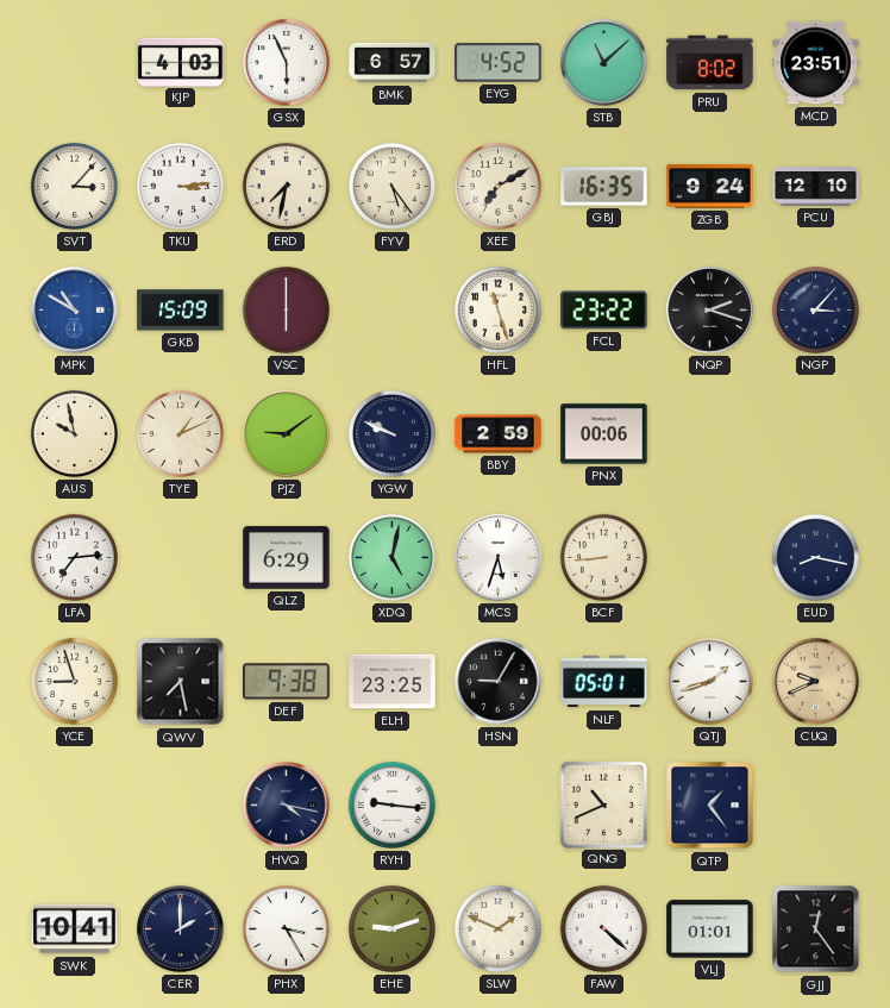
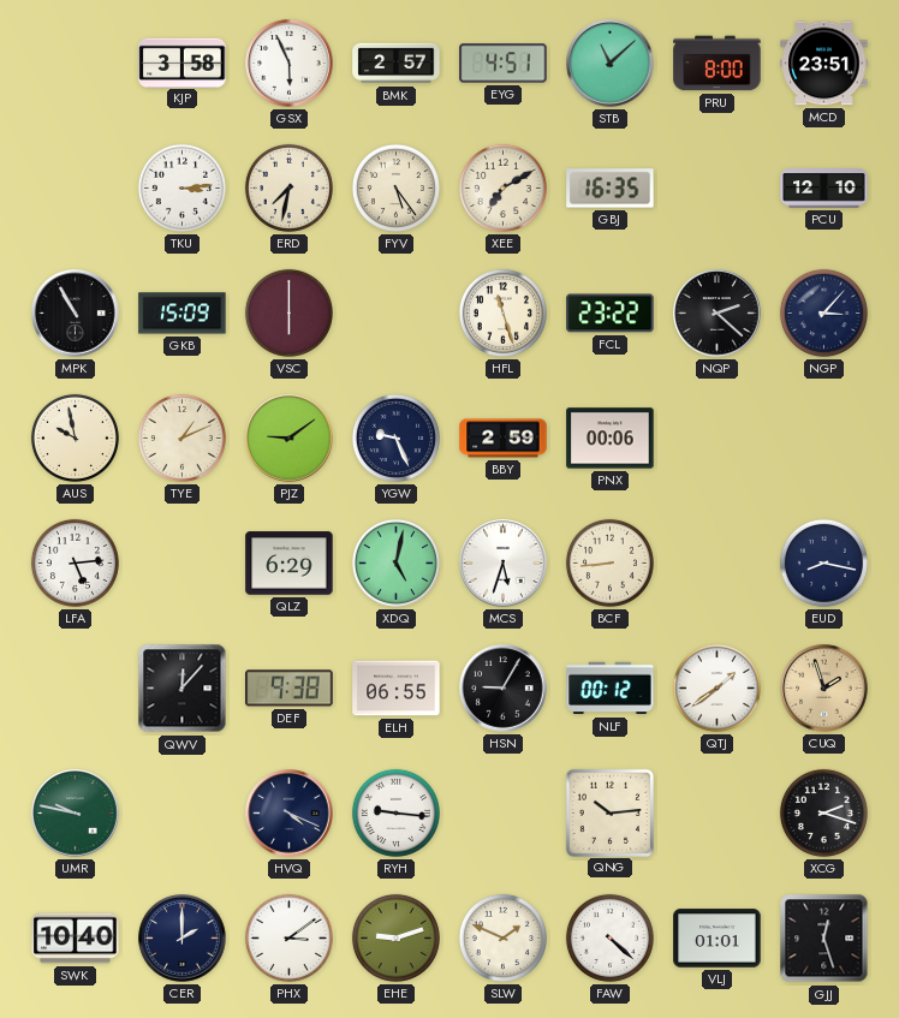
KJP: 4:03 -> 3:58
BMK: 6:57 -> 2:57
EYG: 4:52 -> 4:51
PRU: 8:02 -> 8:00
SVT: 3:07 -> none
ZGB: 9:24 -> none
MPK: 10:50 -> 10:55
MPK dial: blue -> black
NQP: 2:18 -> 2:22
YGW: 9:49 -> 9:26
LFA: 7:14 -> 5:14
YCE: 8:57 -> none
QWV: 7:28 -> 12:07
ELH: 23:25 -> 06:55
NLF: 05:01 -> 00:12
QTJ: 1:42 -> 1:39
CUQ: 9:41 -> 1:57
UMR: none -> 9:47
HVQ: 4:17 -> 4:19
QNG: 10:41 -> 10:14
QTP: 1:24 -> none
XCG: none -> 2:18
SWK: 10:41 -> 10:40
PHX: 3:25 -> 3:09
GJJ: 12:24 -> 12:27
